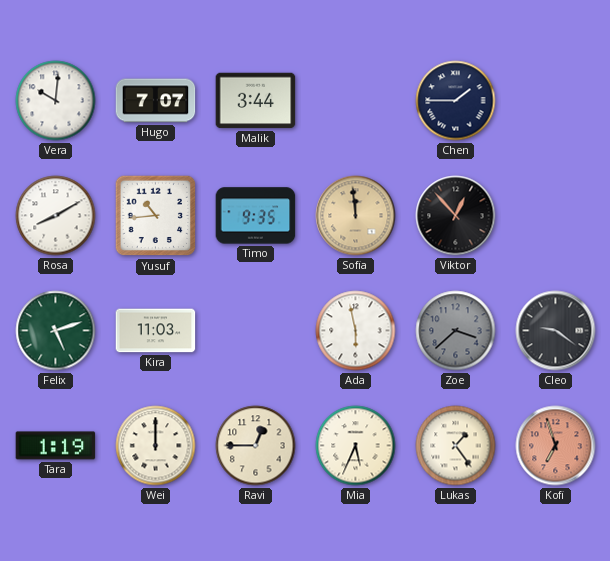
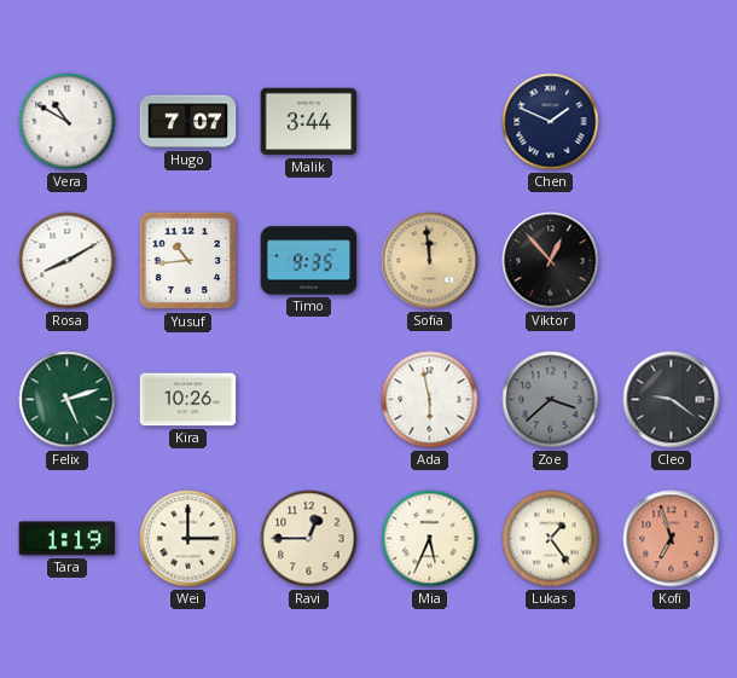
Vera: 10:01 -> 10:50
Chen: 1:45 -> 1:49
Kira: 11:03 -> 10:26
Wei: 12:00 -> 3:00
